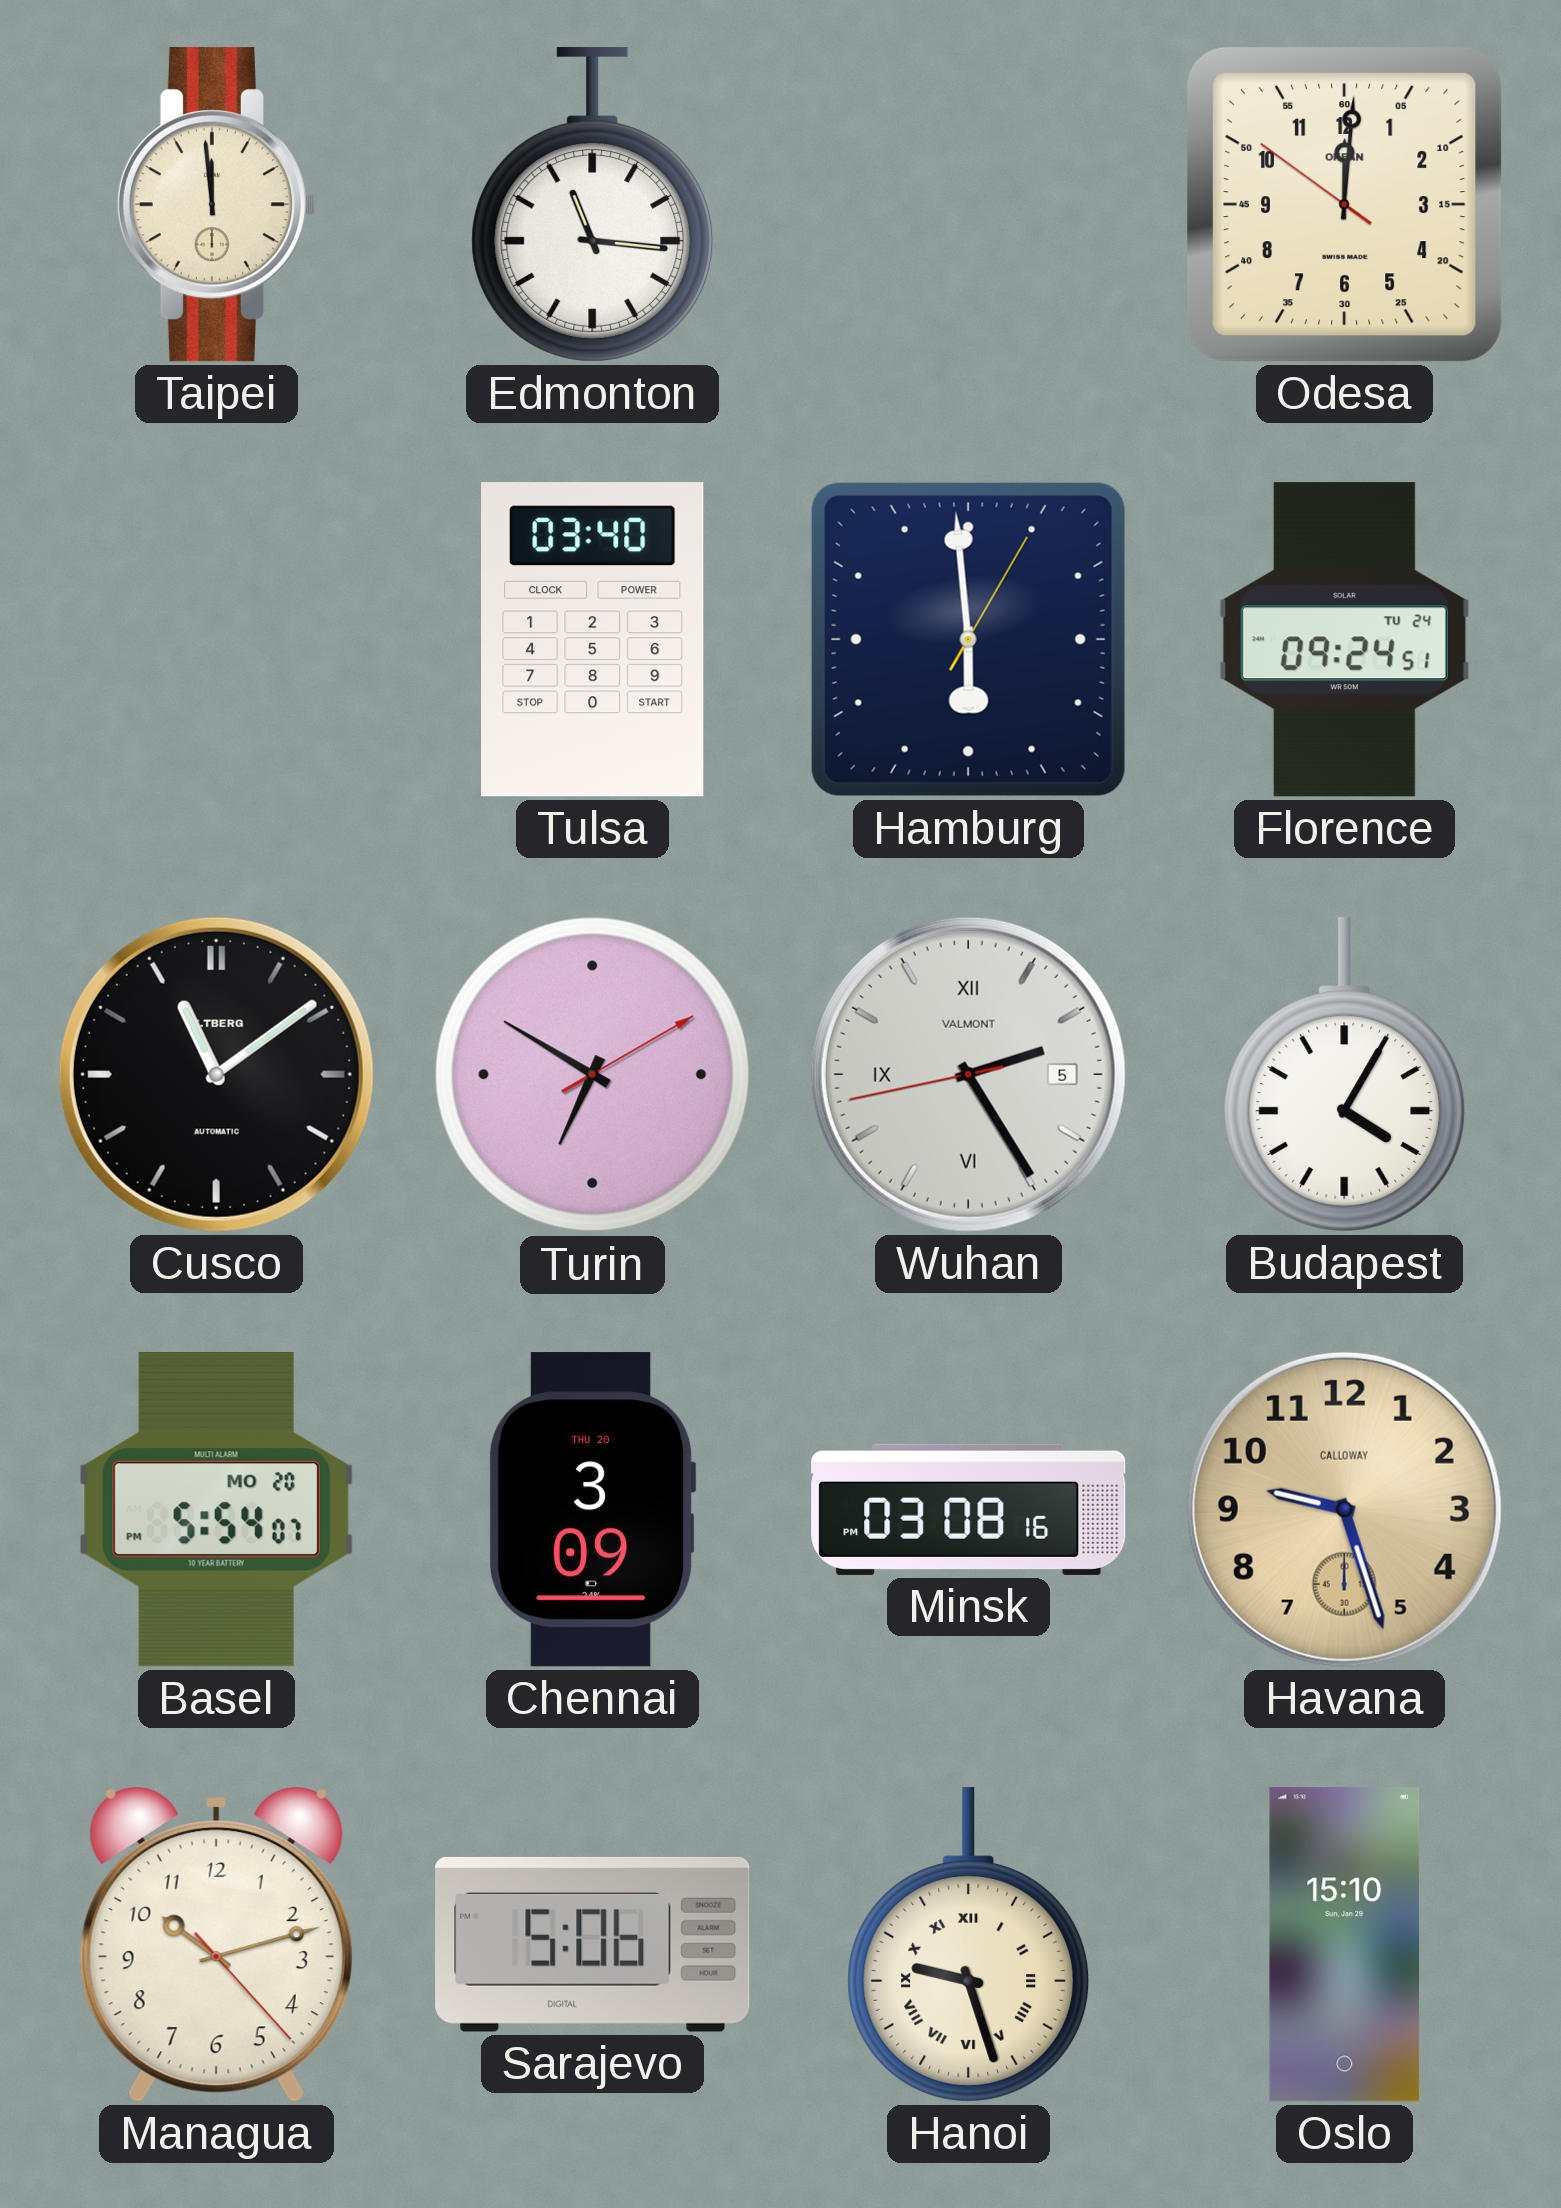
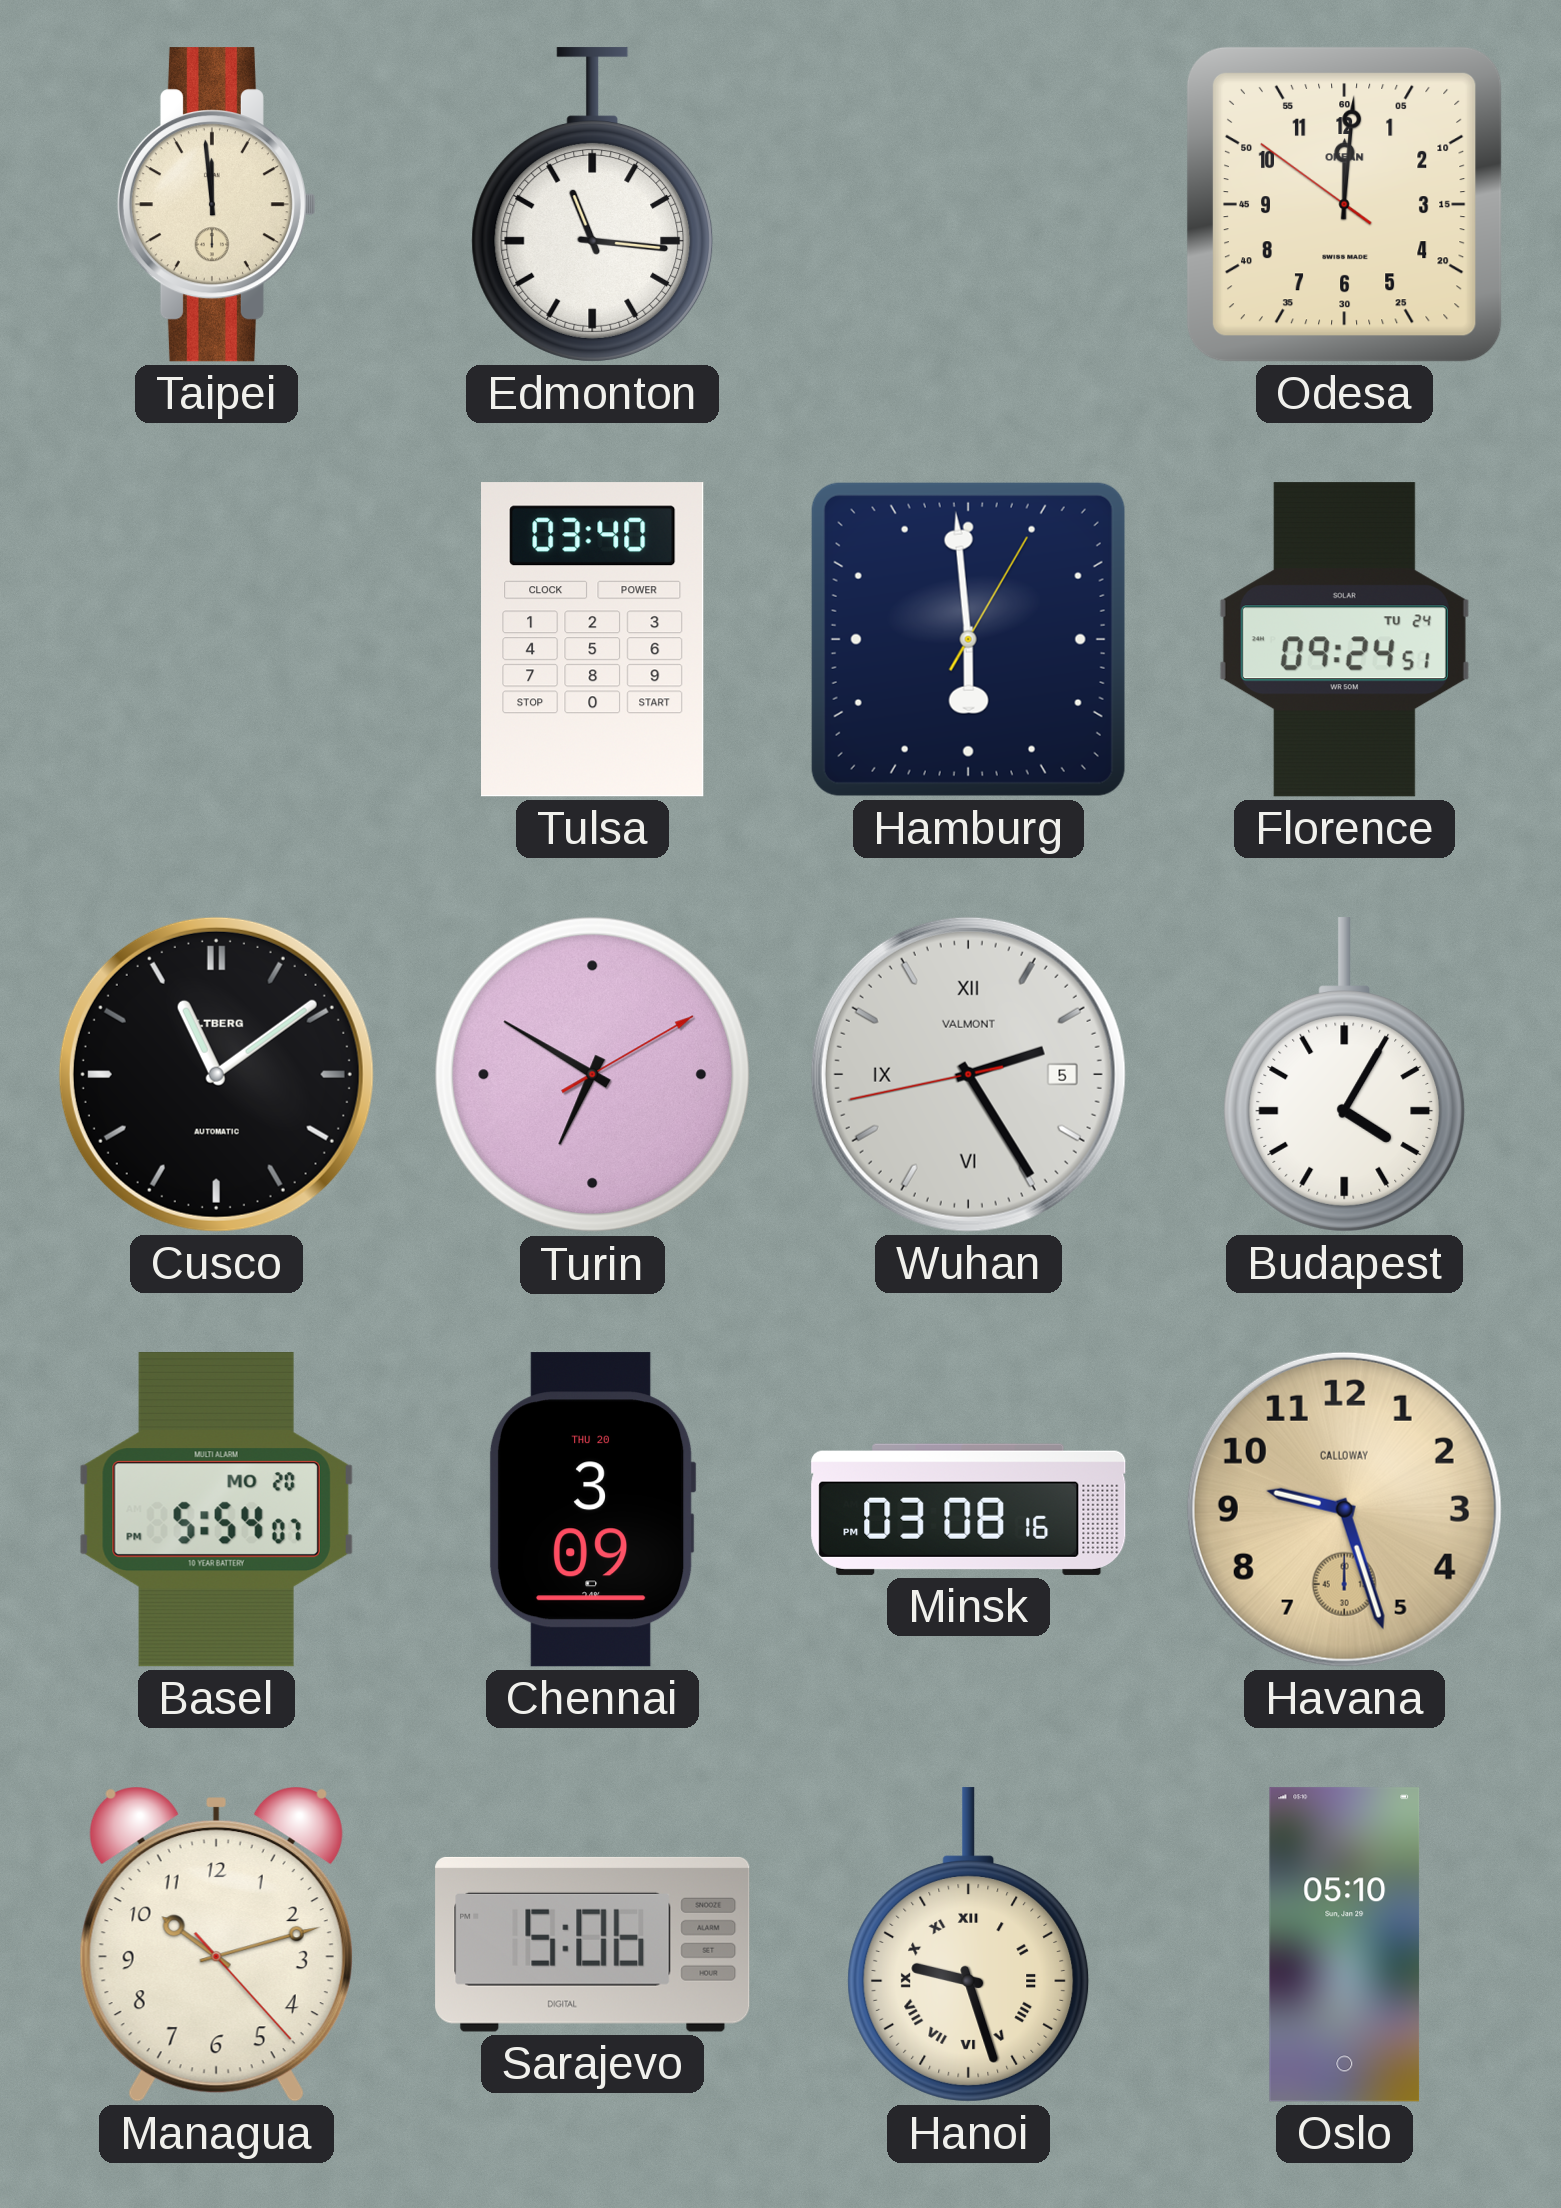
Oslo: 15:10 -> 05:10
